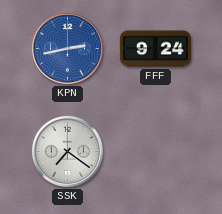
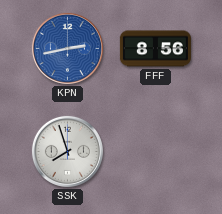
FFF: 9:24 -> 8:56
SSK: 7:21 -> 7:57
